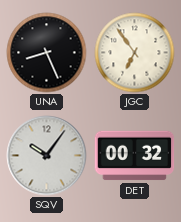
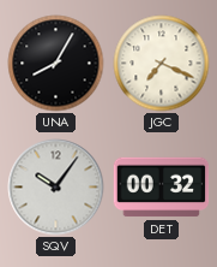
UNA: 8:26 -> 8:05
JGC: 6:54 -> 7:19
